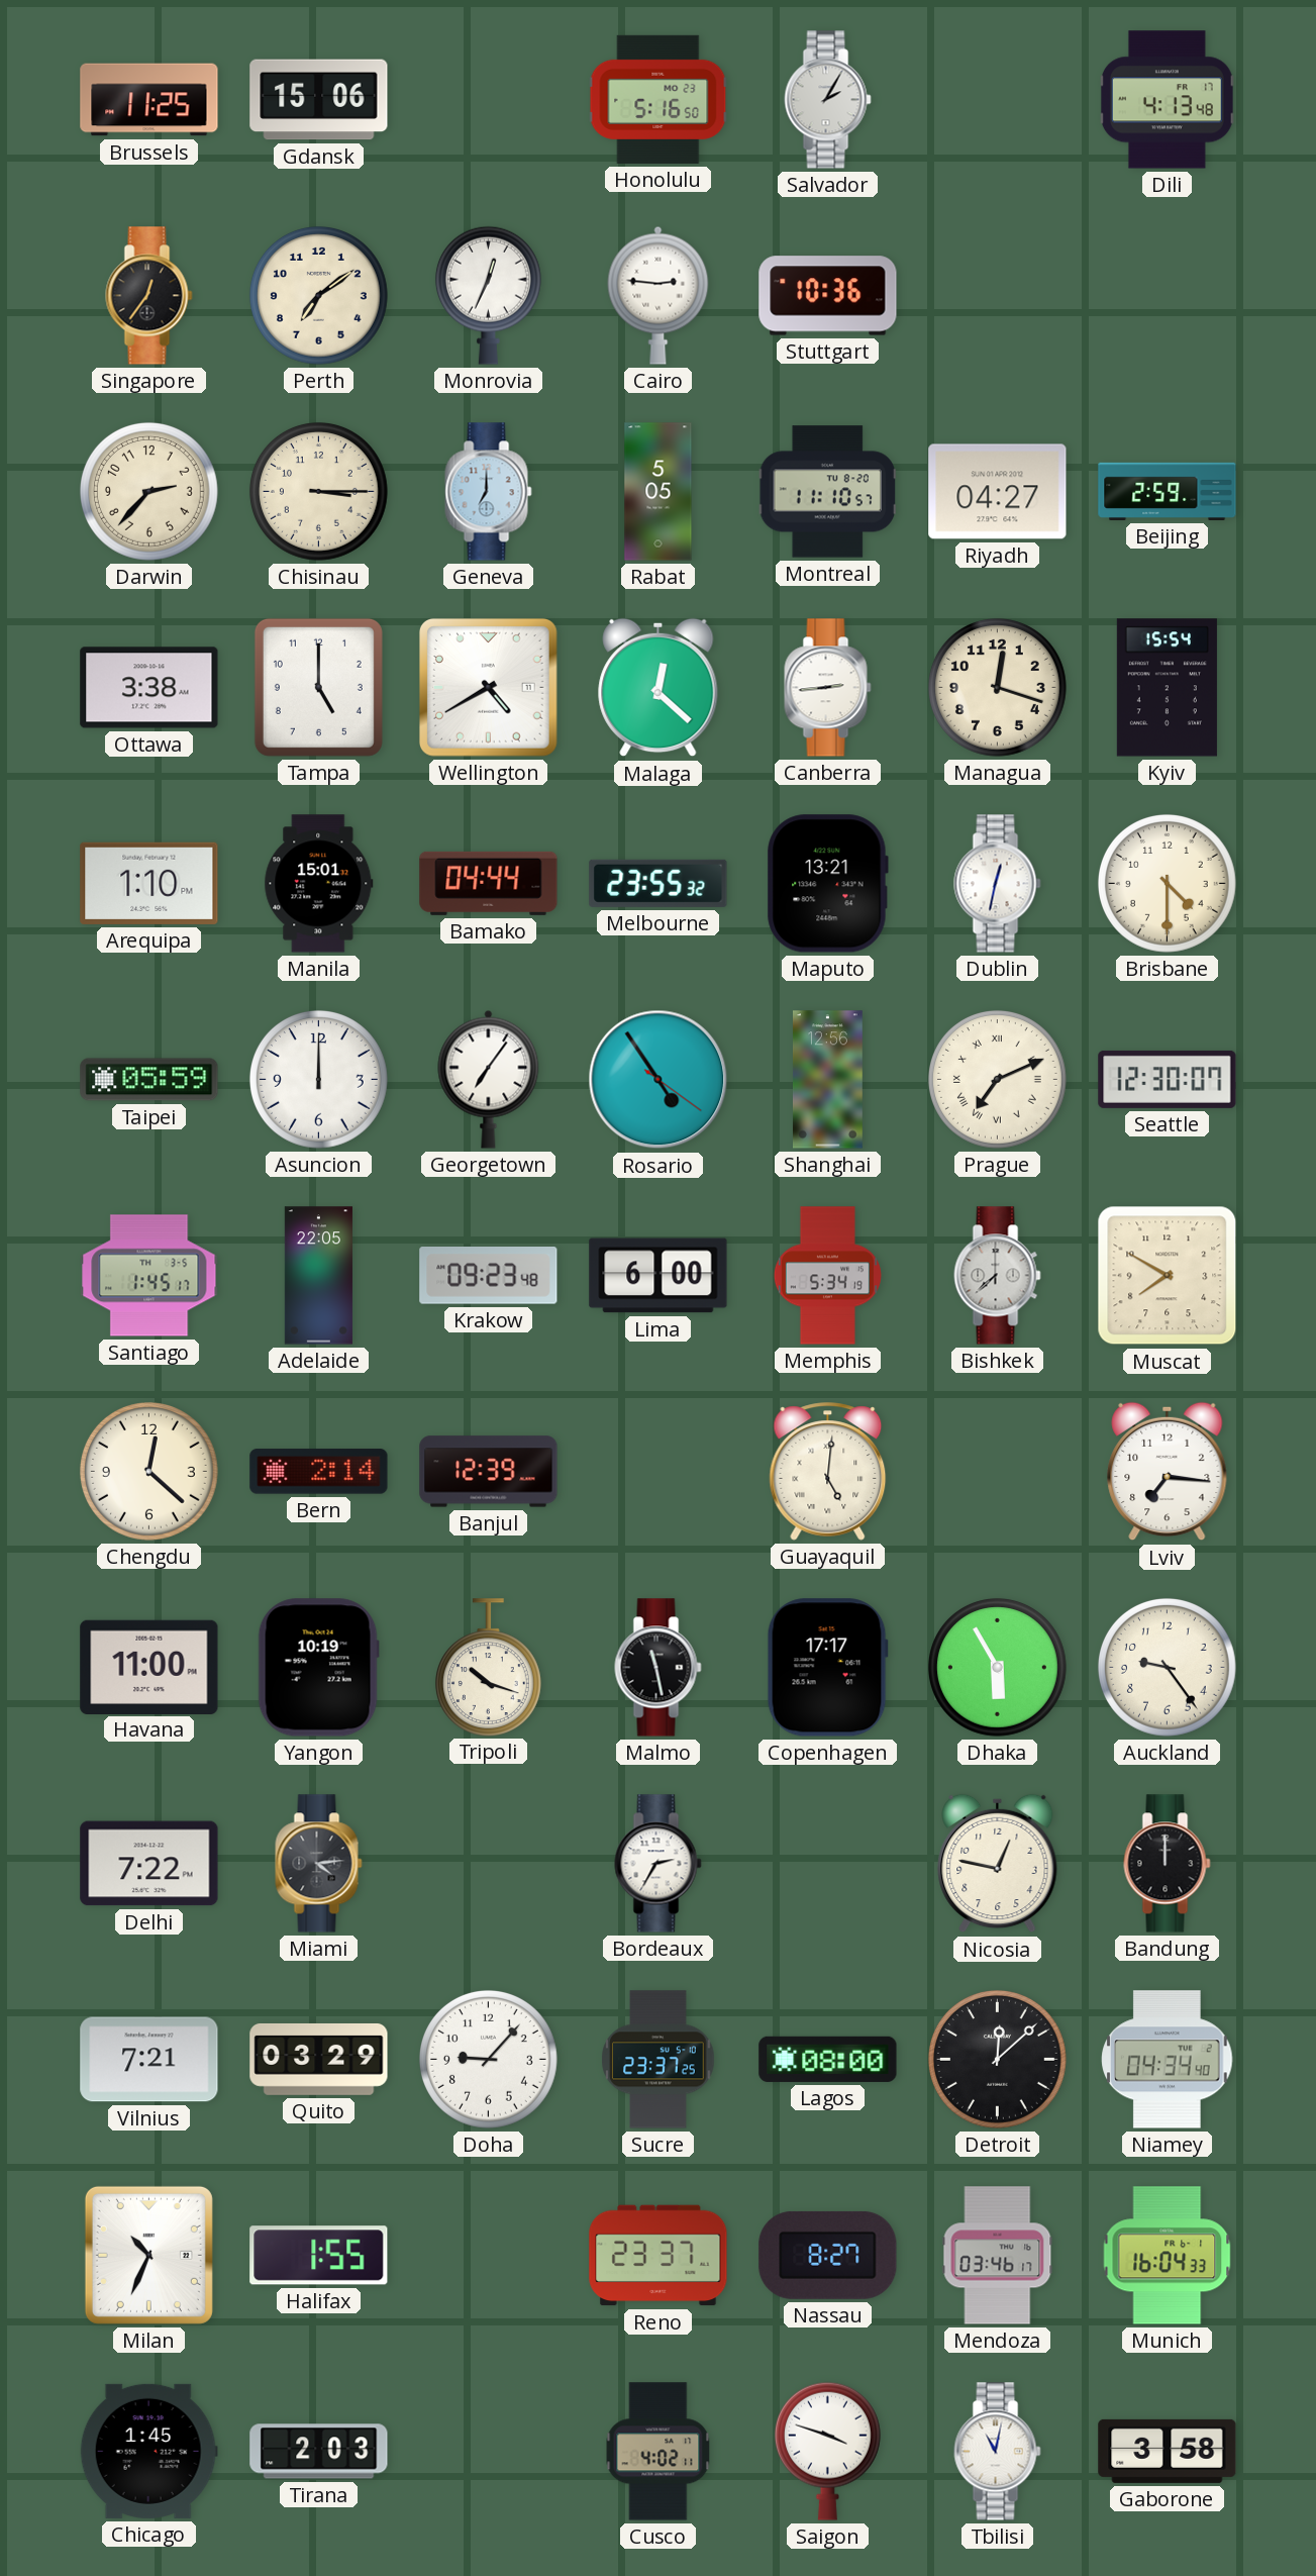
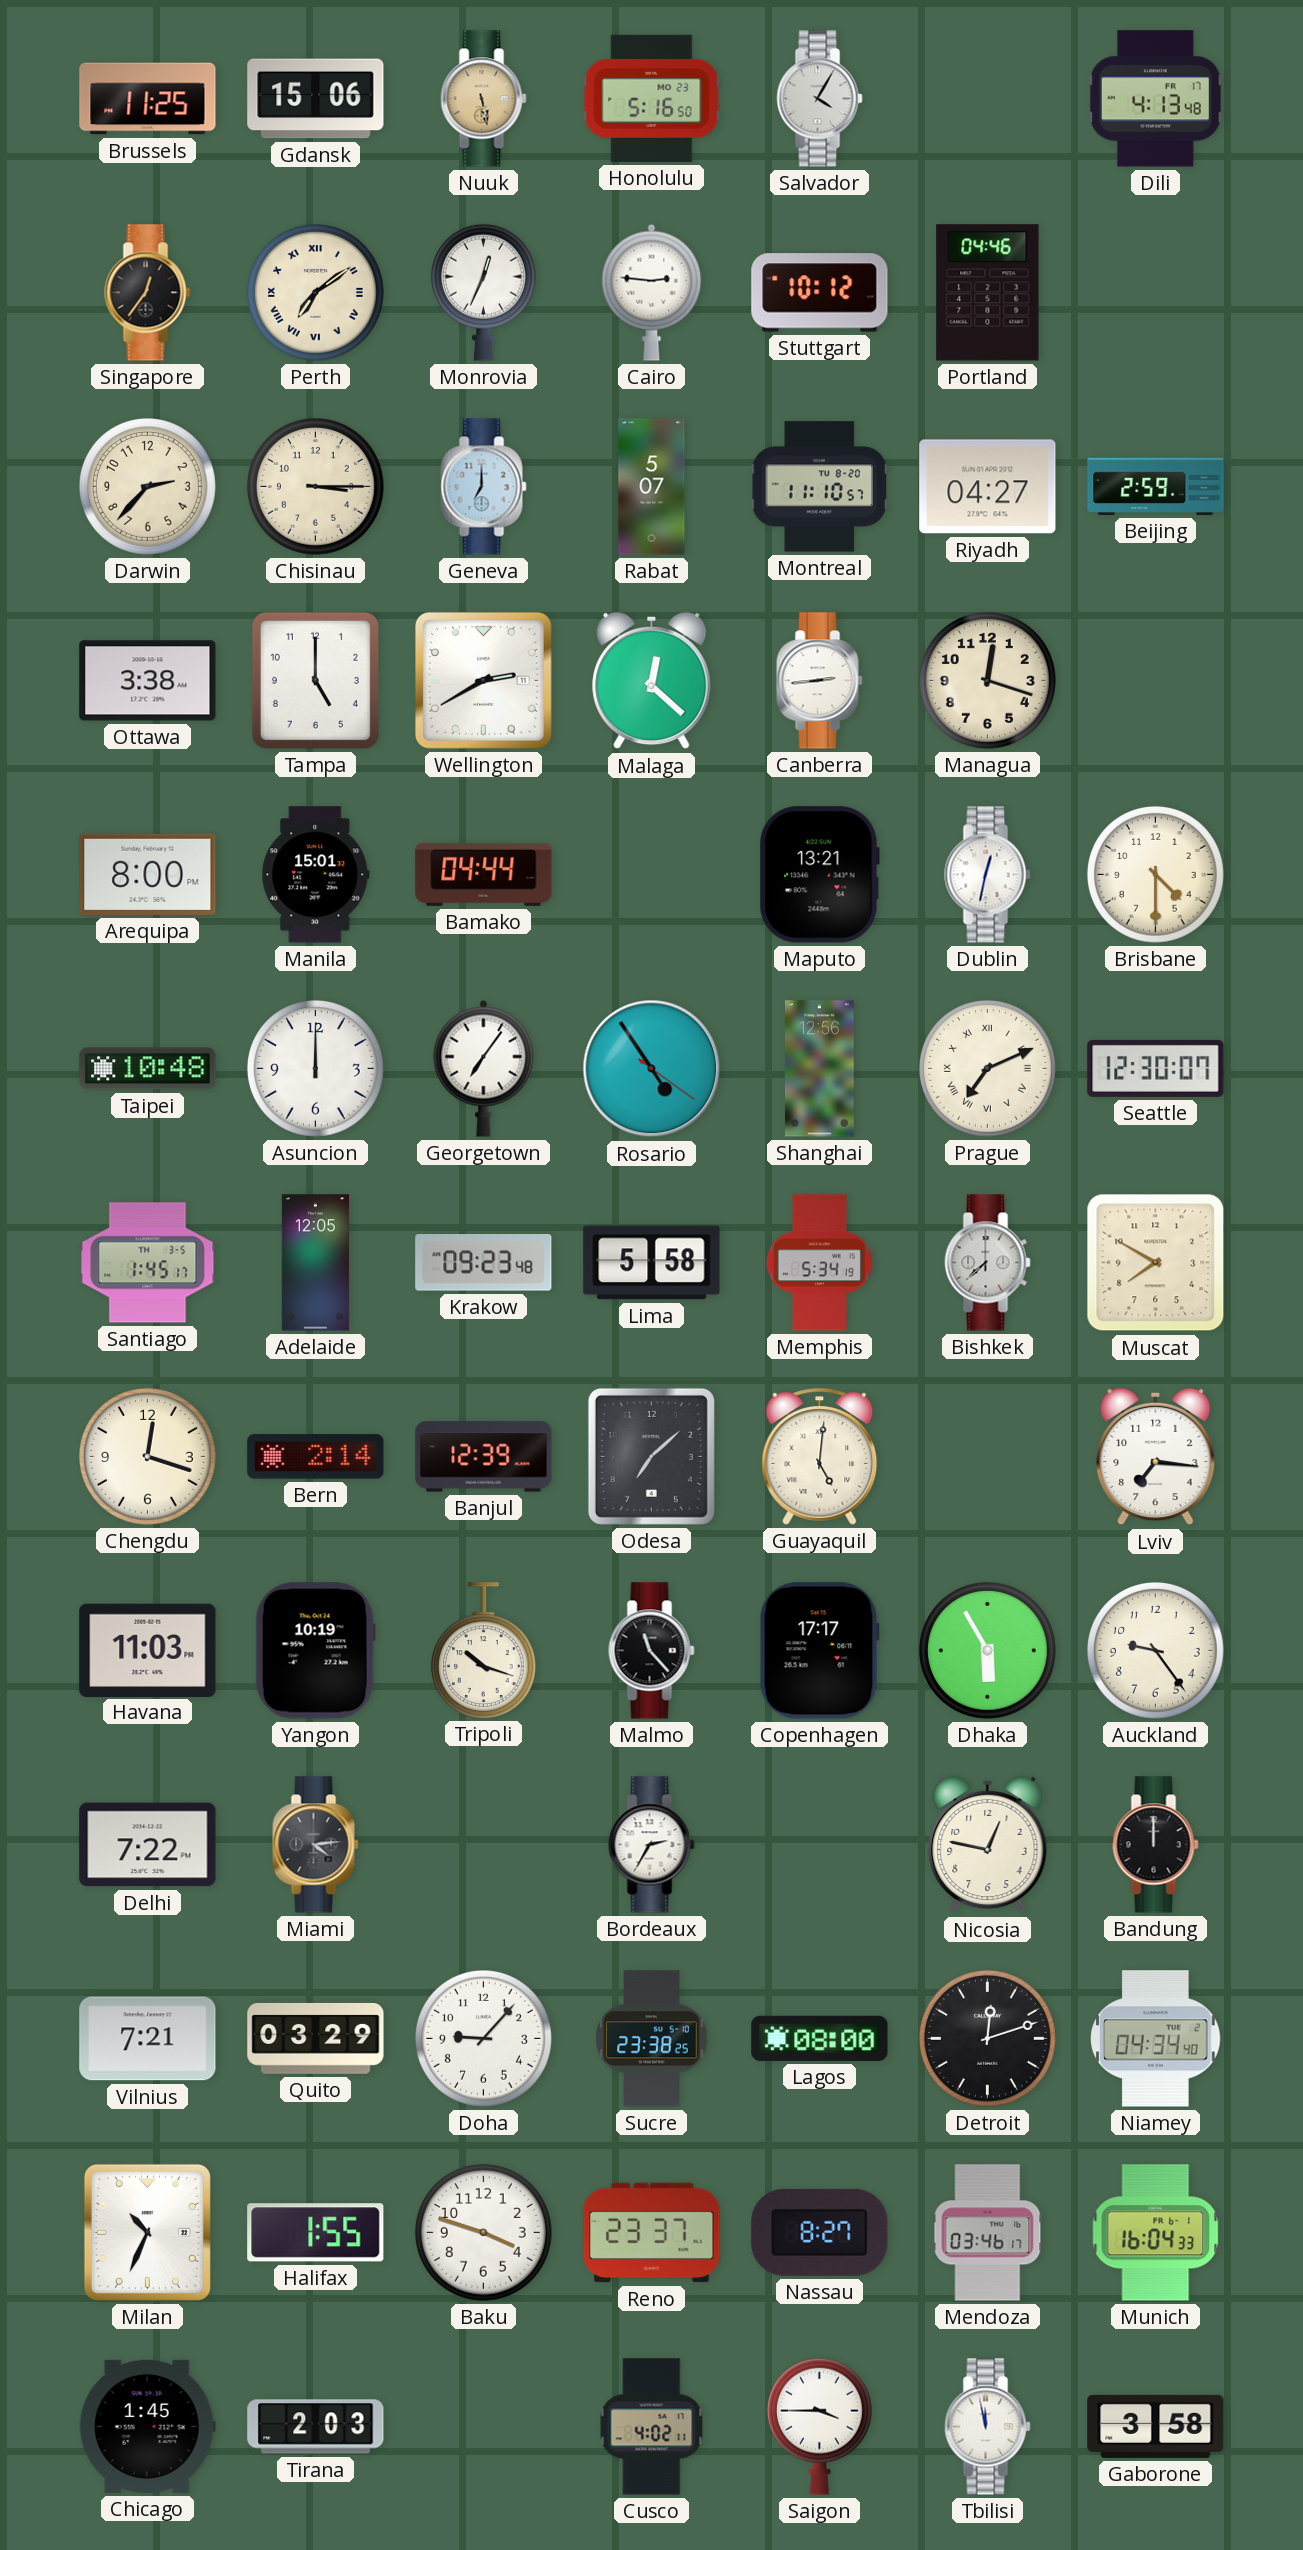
Nuuk: none -> 5:28
Salvador: 2:05 -> 4:05
Perth numerals: Arabic -> Roman
Stuttgart: 10:36 -> 10:12
Portland: none -> 04:46
Rabat: 5:05 -> 5:07
Wellington: 4:40 -> 2:40
Kyiv: 15:54 -> none
Arequipa: 1:10 -> 8:00
Melbourne: 23:55 -> none
Taipei: 05:59 -> 10:48
Adelaide: 22:05 -> 12:05
Lima: 6:00 -> 5:58
Chengdu: 12:22 -> 12:18
Odesa: none -> 7:08
Havana: 11:00 -> 11:03
Malmo: 11:28 -> 11:23
Sucre: 23:37 -> 23:38
Detroit: 12:08 -> 12:12
Baku: none -> 3:48
Saigon: 3:48 -> 3:45
Tbilisi: 11:02 -> 11:58
